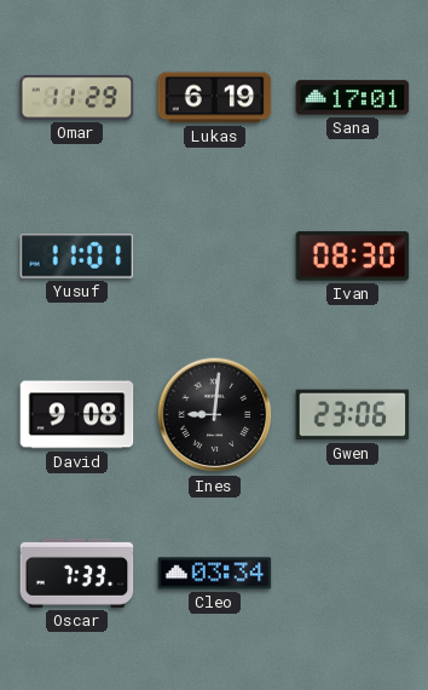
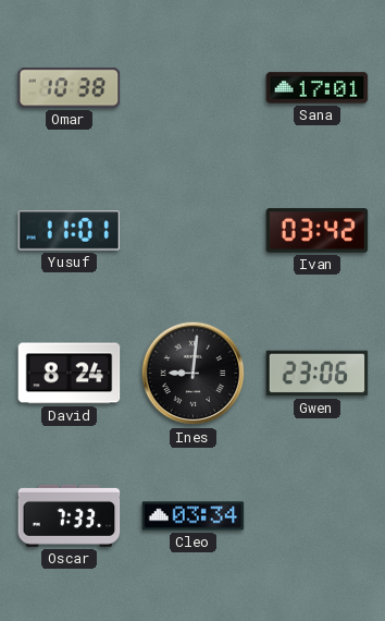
Omar: 11:29 -> 10:38
Lukas: 6:19 -> none
Ivan: 08:30 -> 03:42
David: 9:08 -> 8:24
